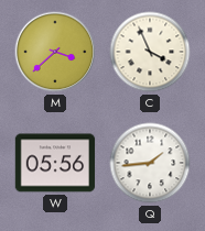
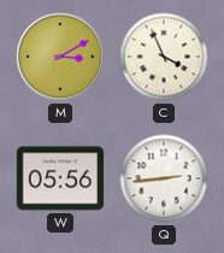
M: 3:38 -> 3:10
Q: 1:44 -> 2:44
